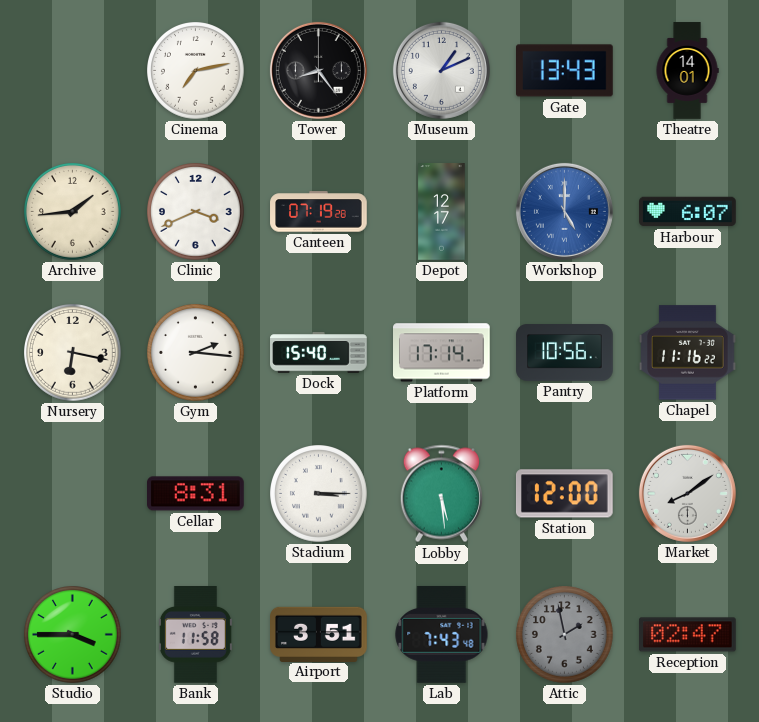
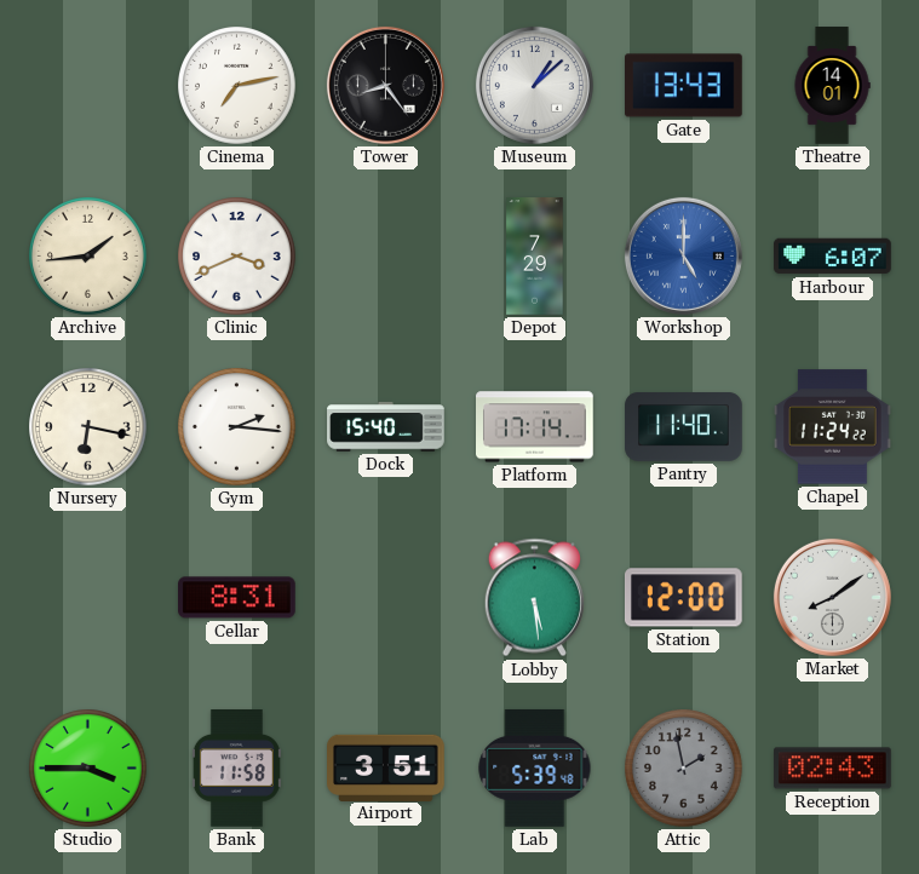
Museum: 1:11 -> 1:08
Canteen: 07:19 -> none
Depot: 12:17 -> 7:29
Pantry: 10:56 -> 11:40
Chapel: 11:16 -> 11:24
Stadium: 3:15 -> none
Lab: 7:43 -> 5:39
Reception: 02:47 -> 02:43
